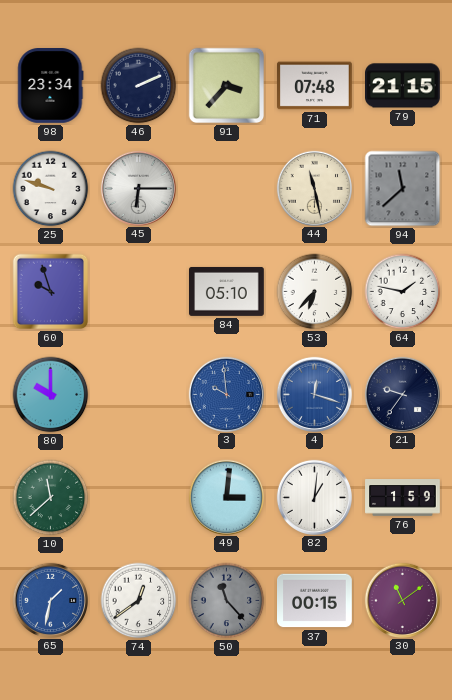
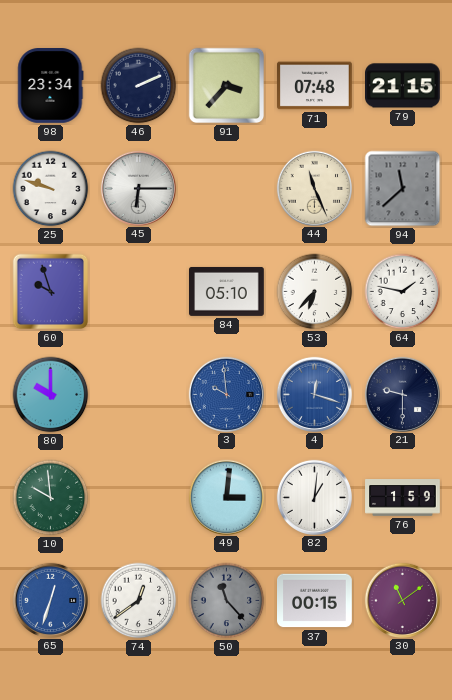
44: 11:28 -> 11:26
21: 9:36 -> 9:30
10: 11:38 -> 9:59
65: 1:32 -> 12:33
